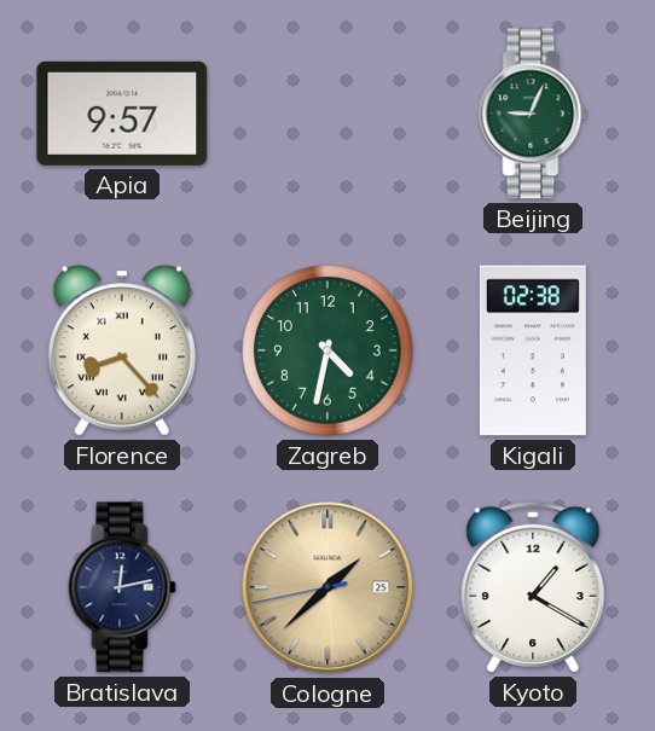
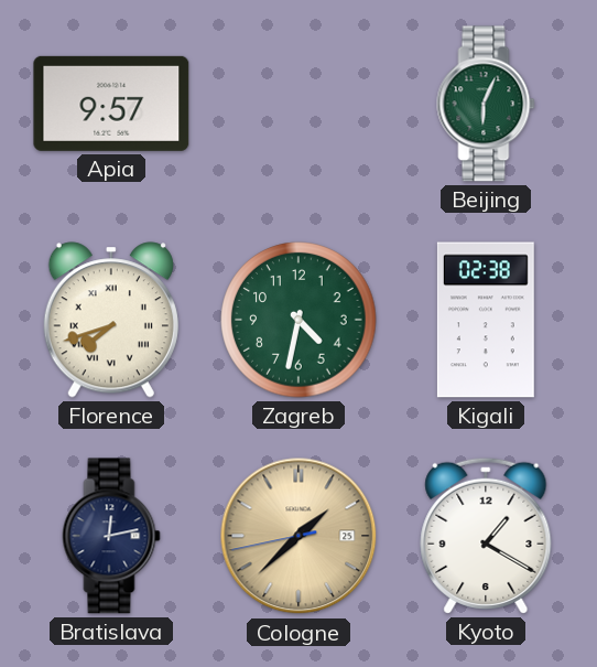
Beijing: 9:04 -> 6:04
Florence: 8:23 -> 7:42
